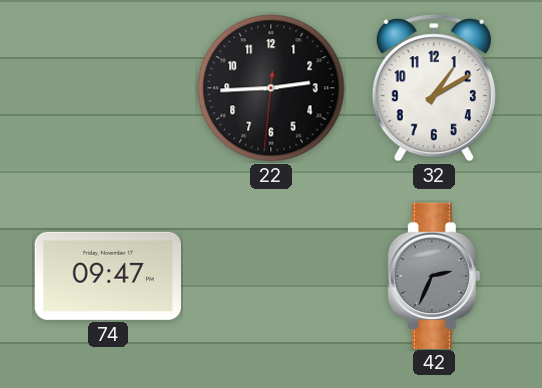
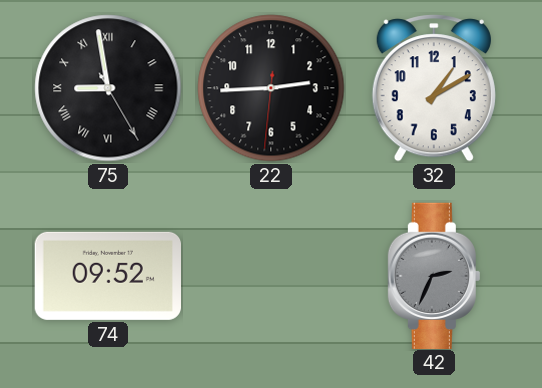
75: none -> 8:58
74: 09:47 -> 09:52
